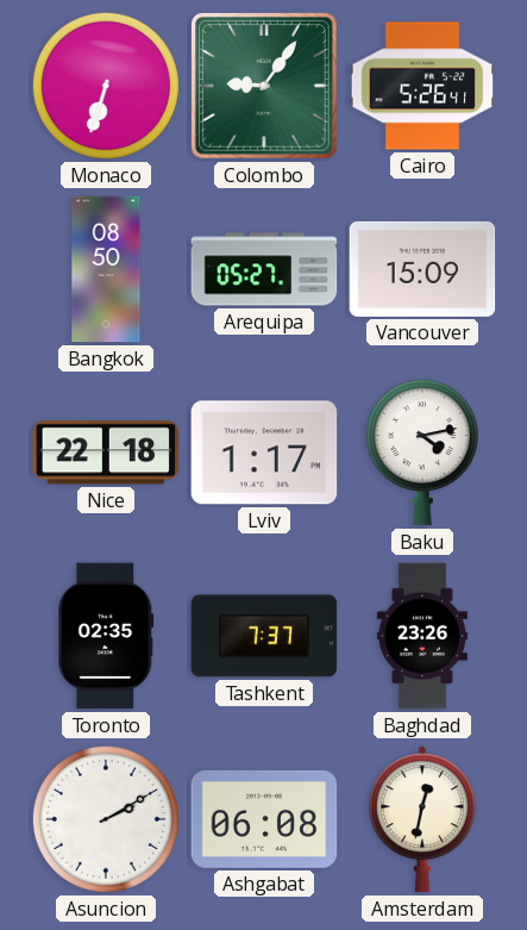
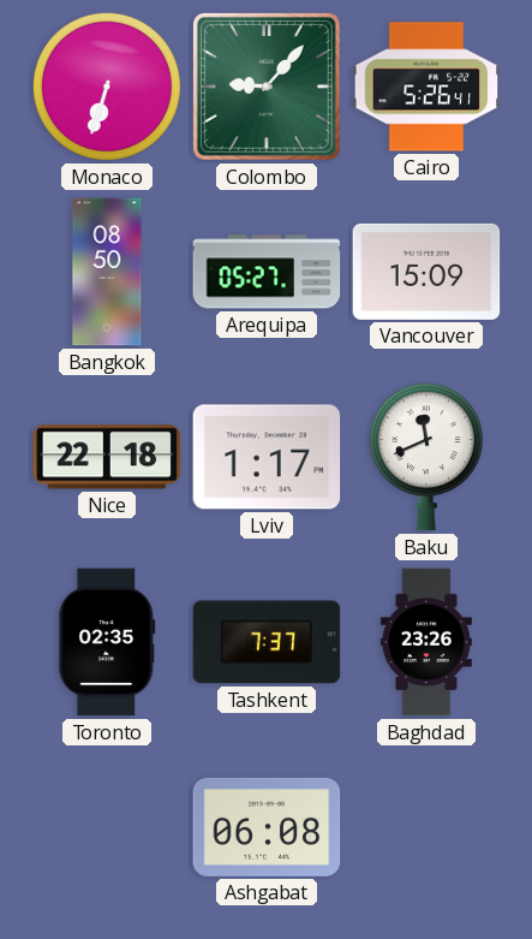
Colombo: 9:06 -> 9:07
Baku: 4:13 -> 11:41
Asuncion: 2:10 -> none
Amsterdam: 12:32 -> none
